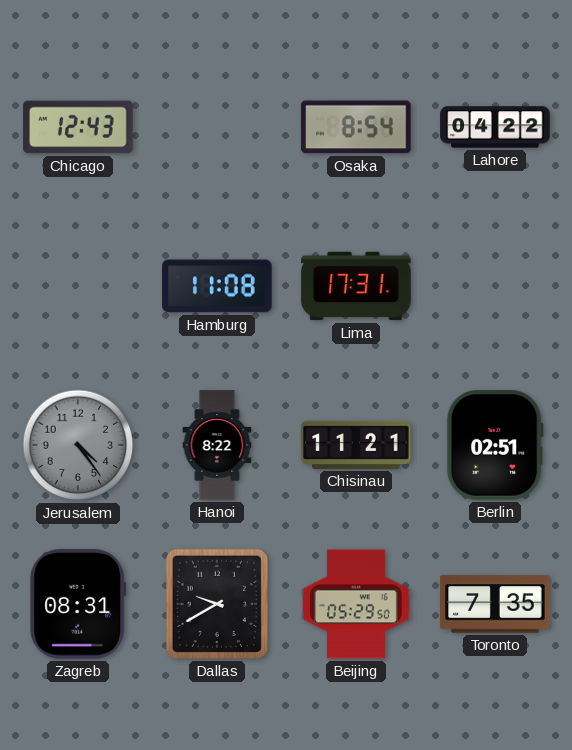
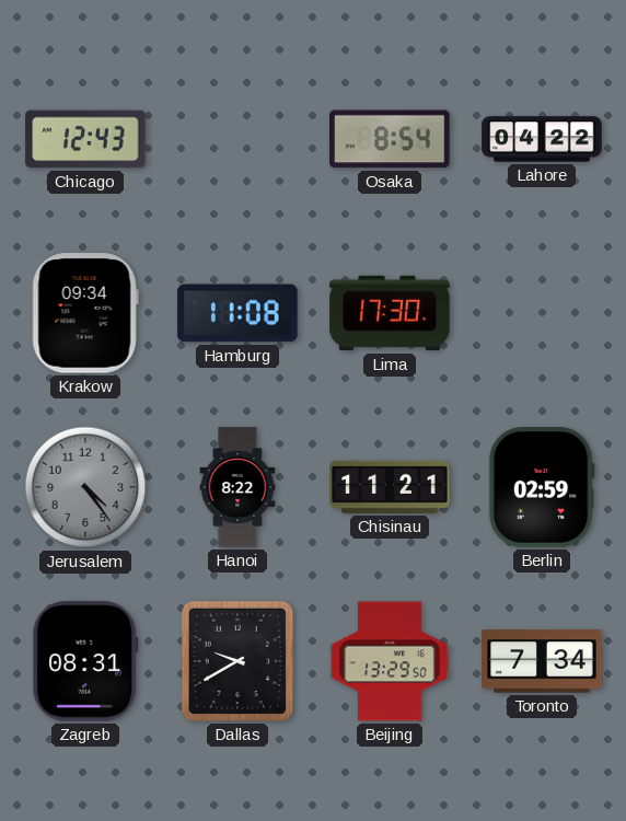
Krakow: none -> 09:34
Lima: 17:31 -> 17:30
Berlin: 02:51 -> 02:59
Beijing: 05:29 -> 13:29
Toronto: 7:35 -> 7:34
